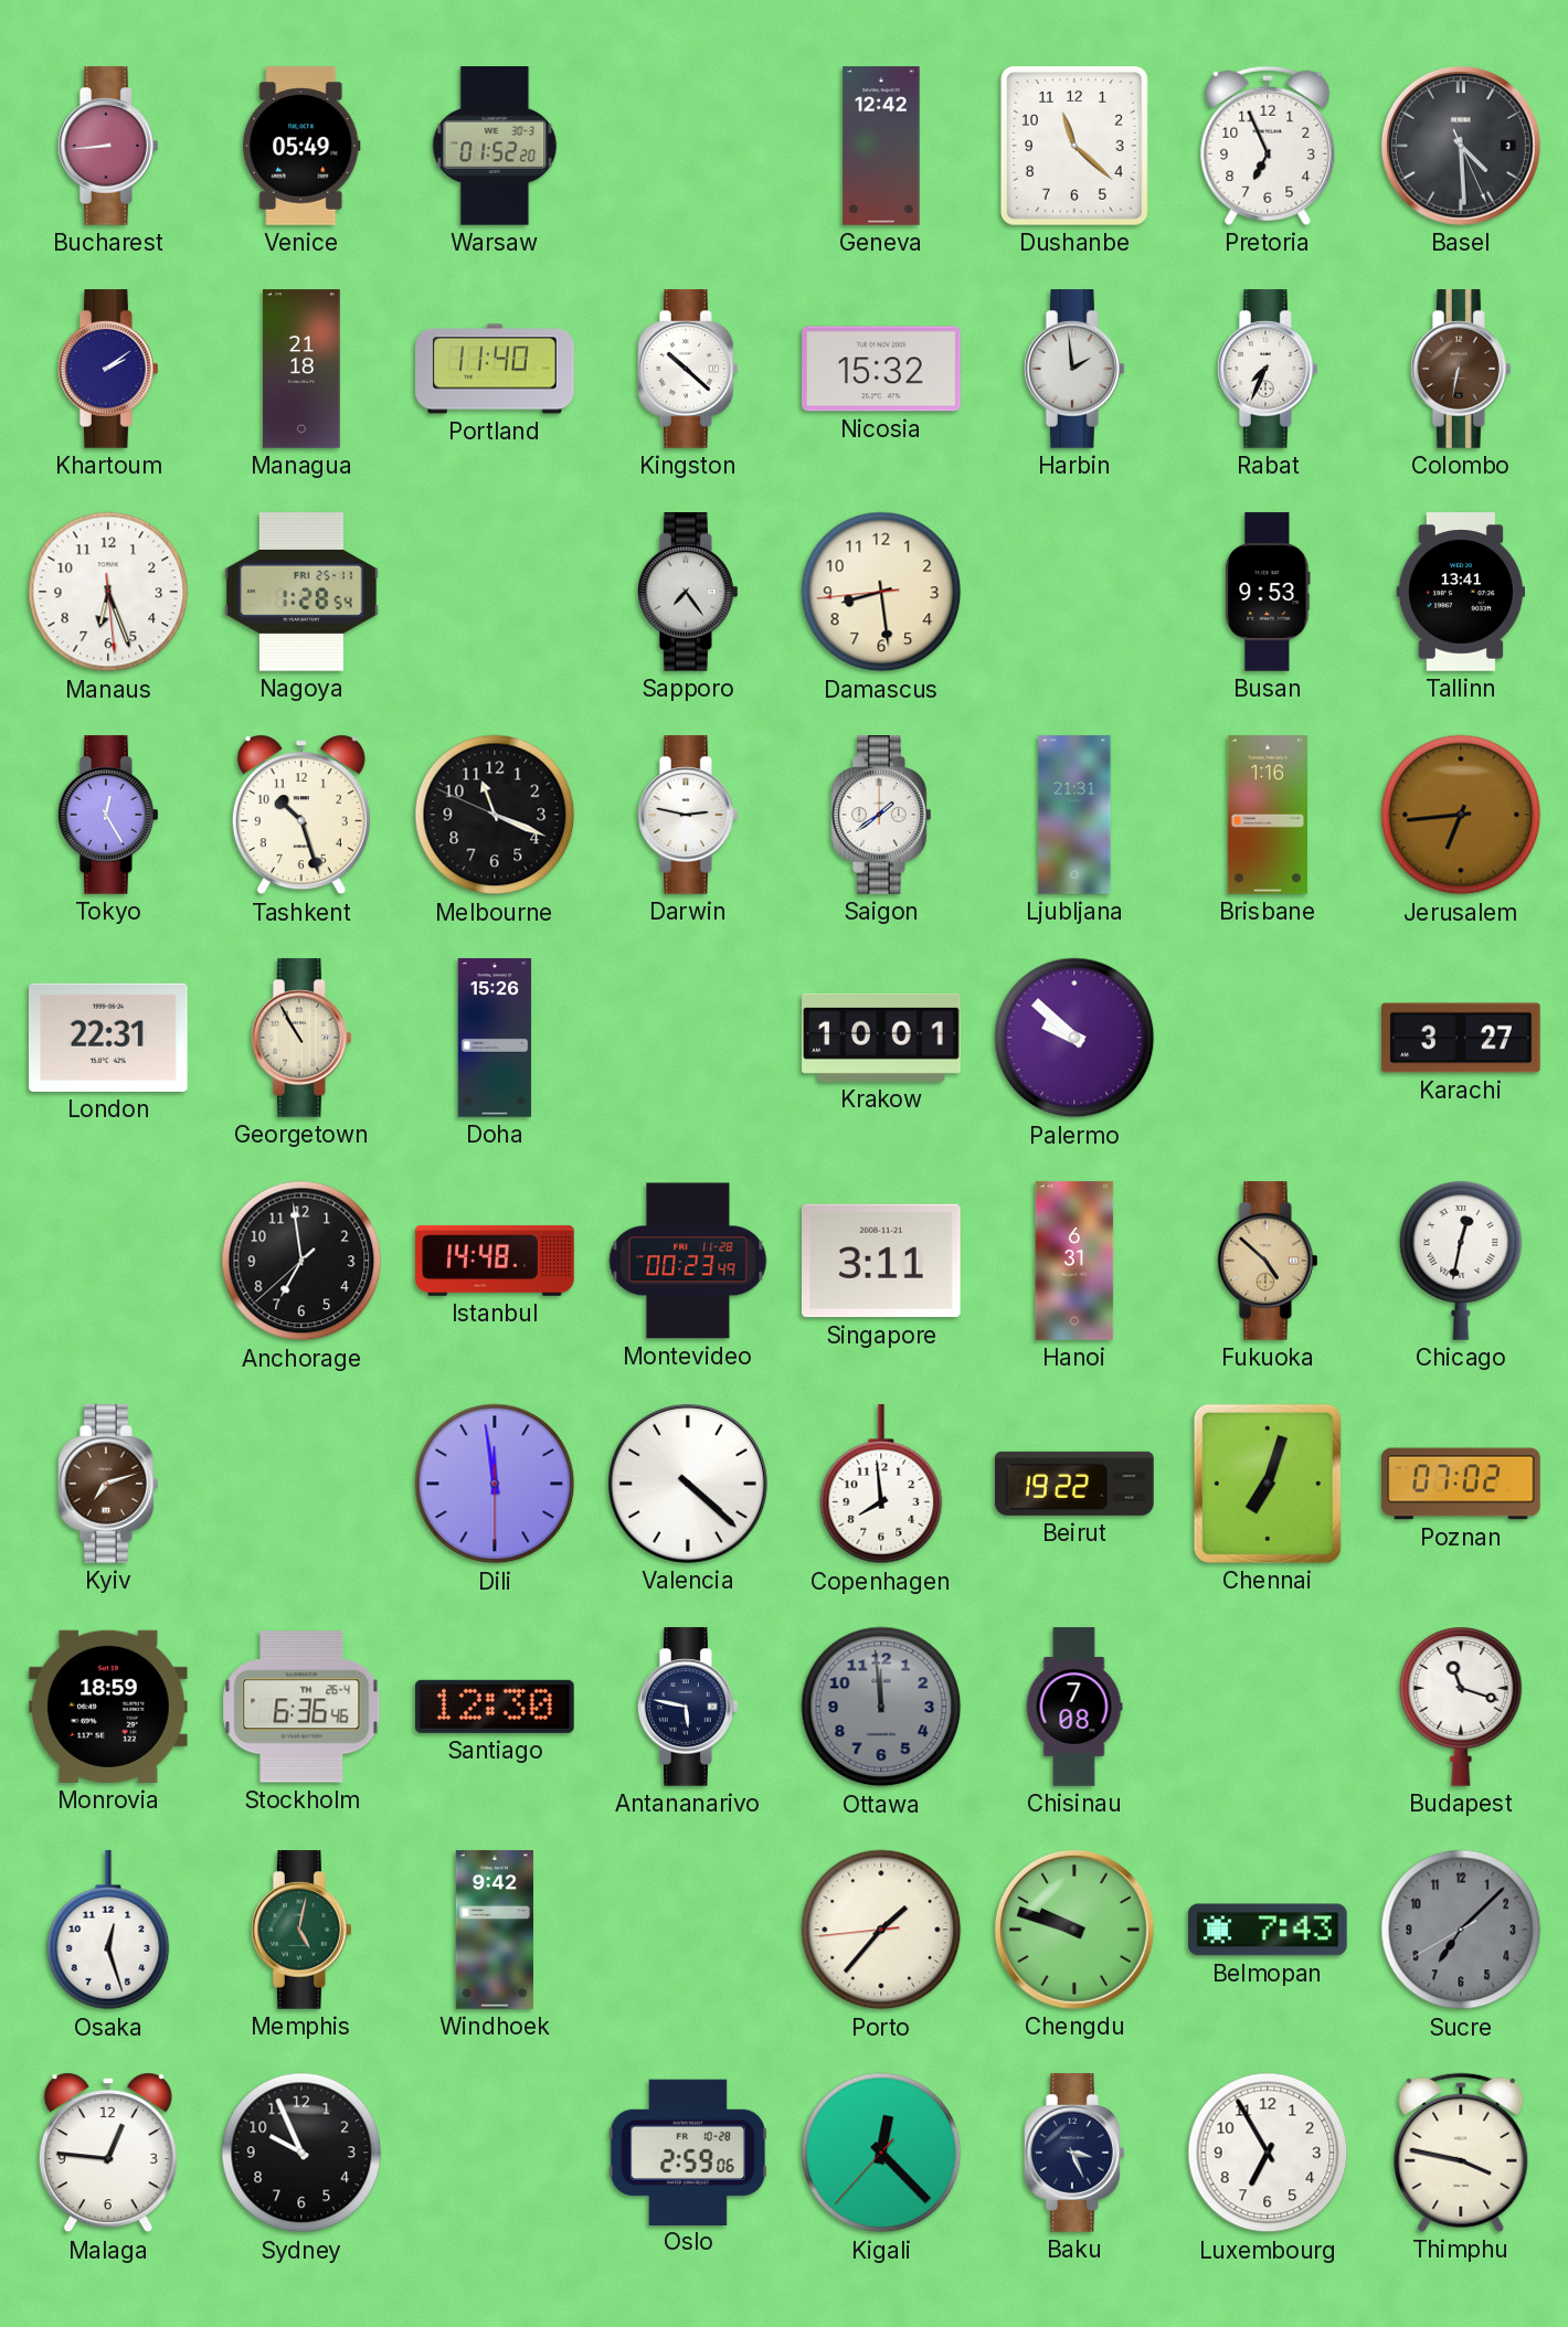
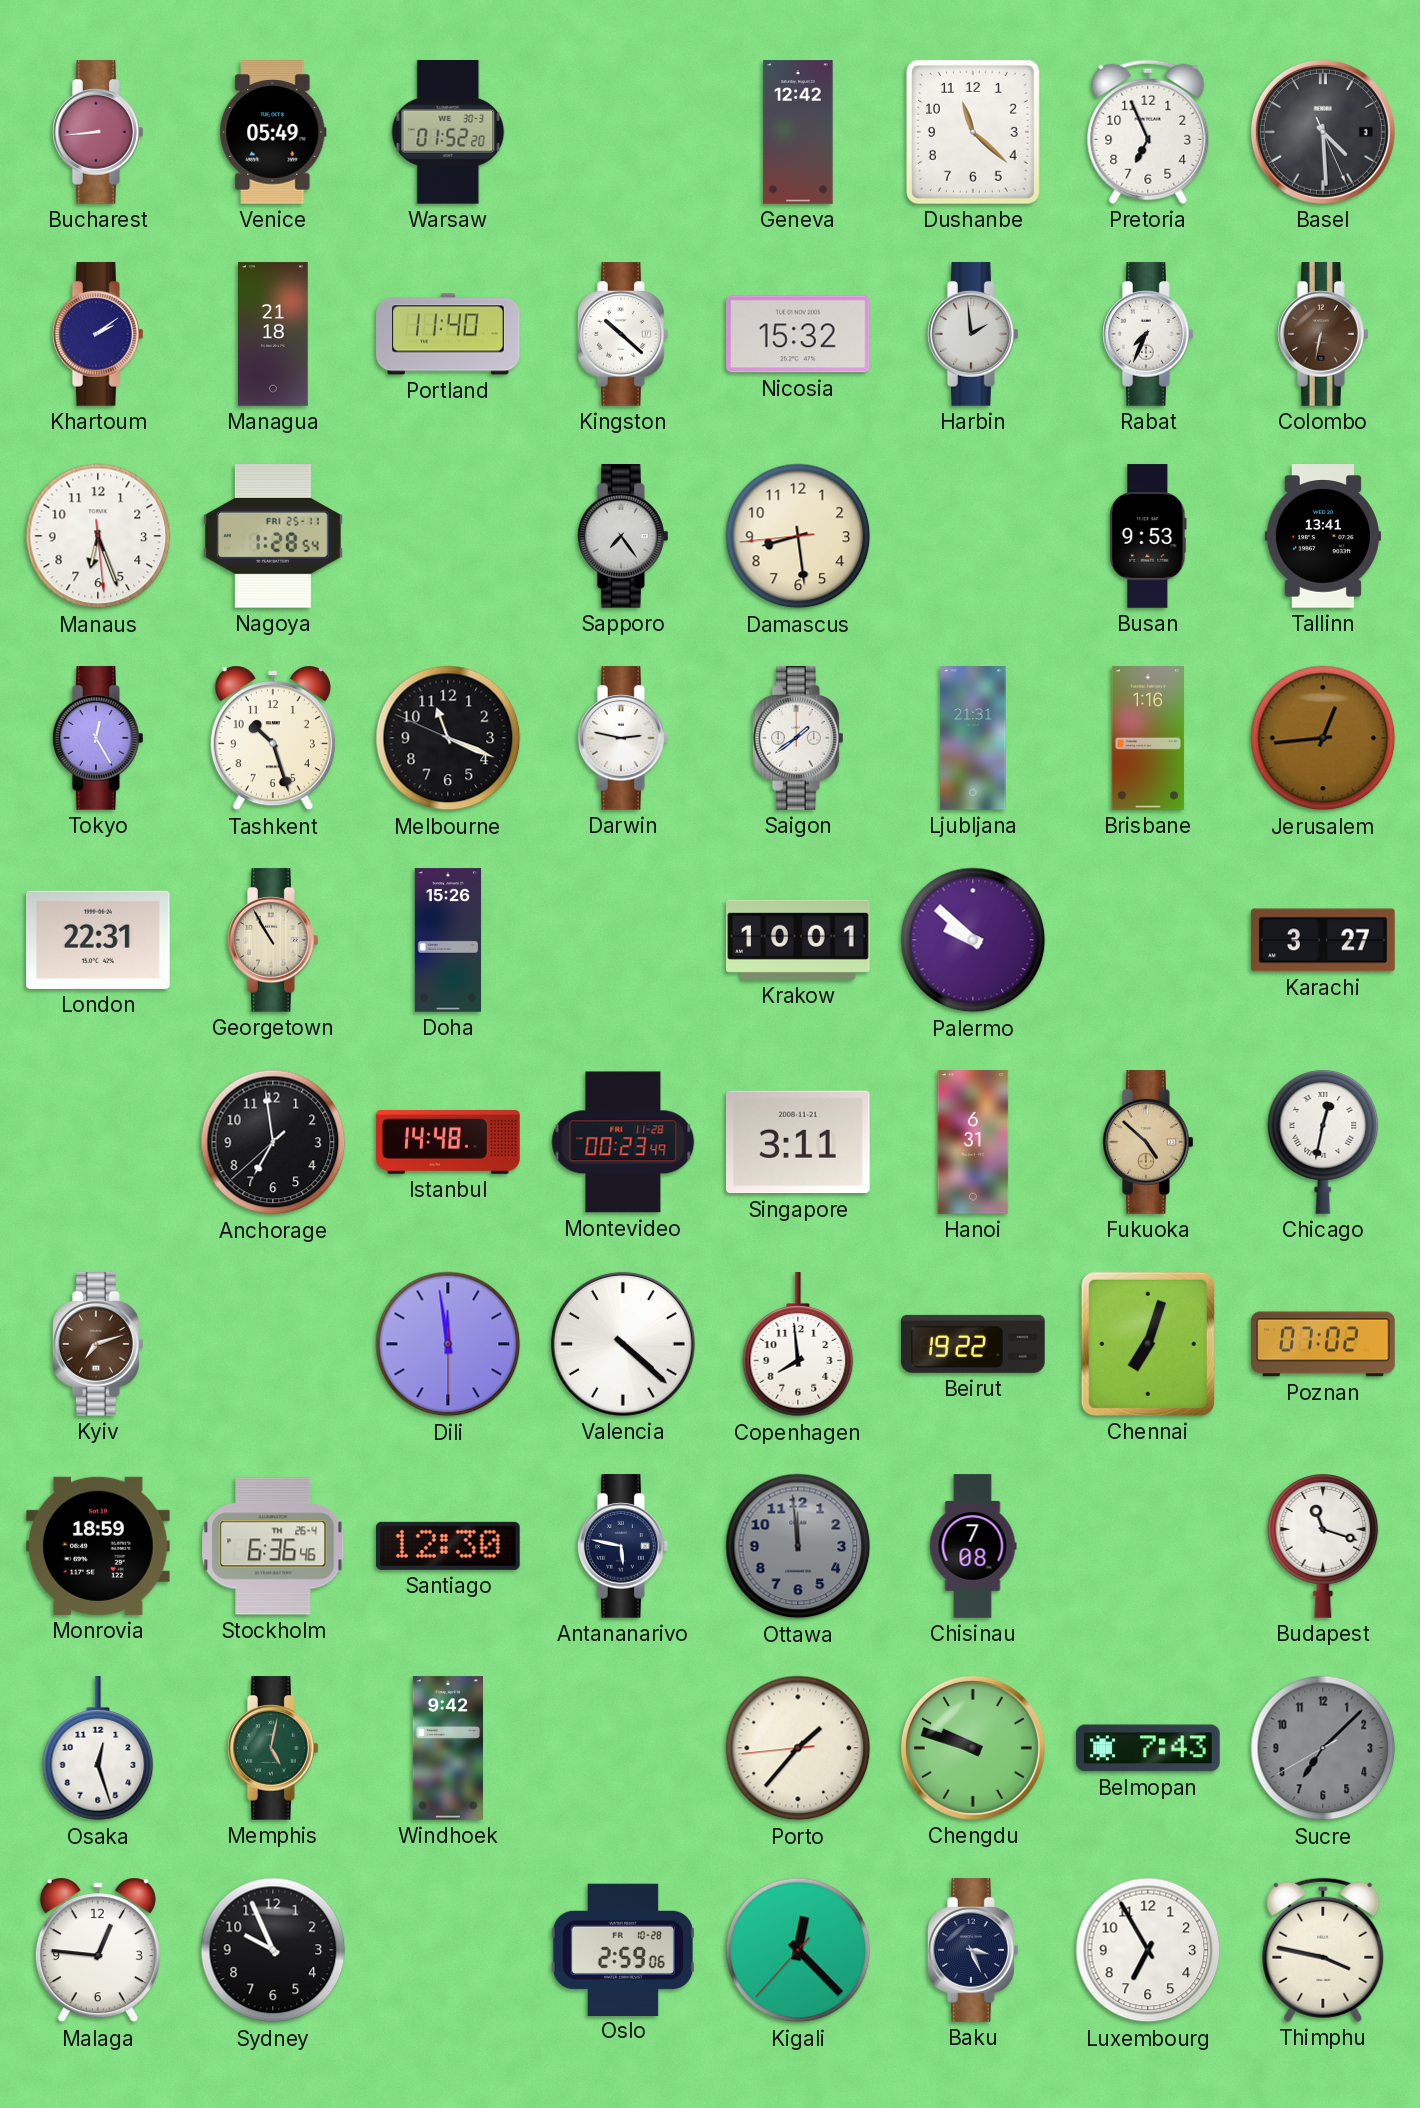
Jerusalem: 6:44 -> 12:44
